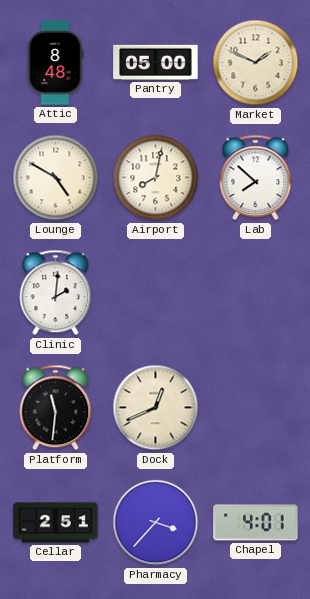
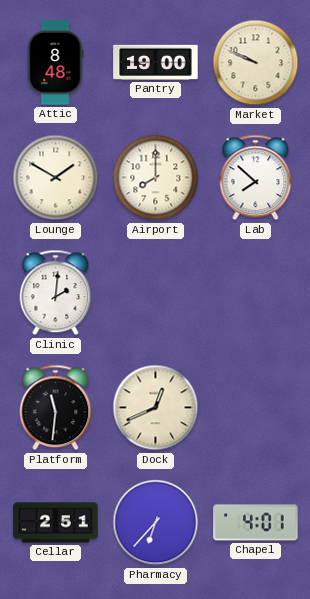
Pantry: 05:00 -> 19:00
Market: 1:49 -> 9:49
Lounge: 4:50 -> 1:50
Airport: 8:02 -> 8:00
Pharmacy: 3:37 -> 6:37
